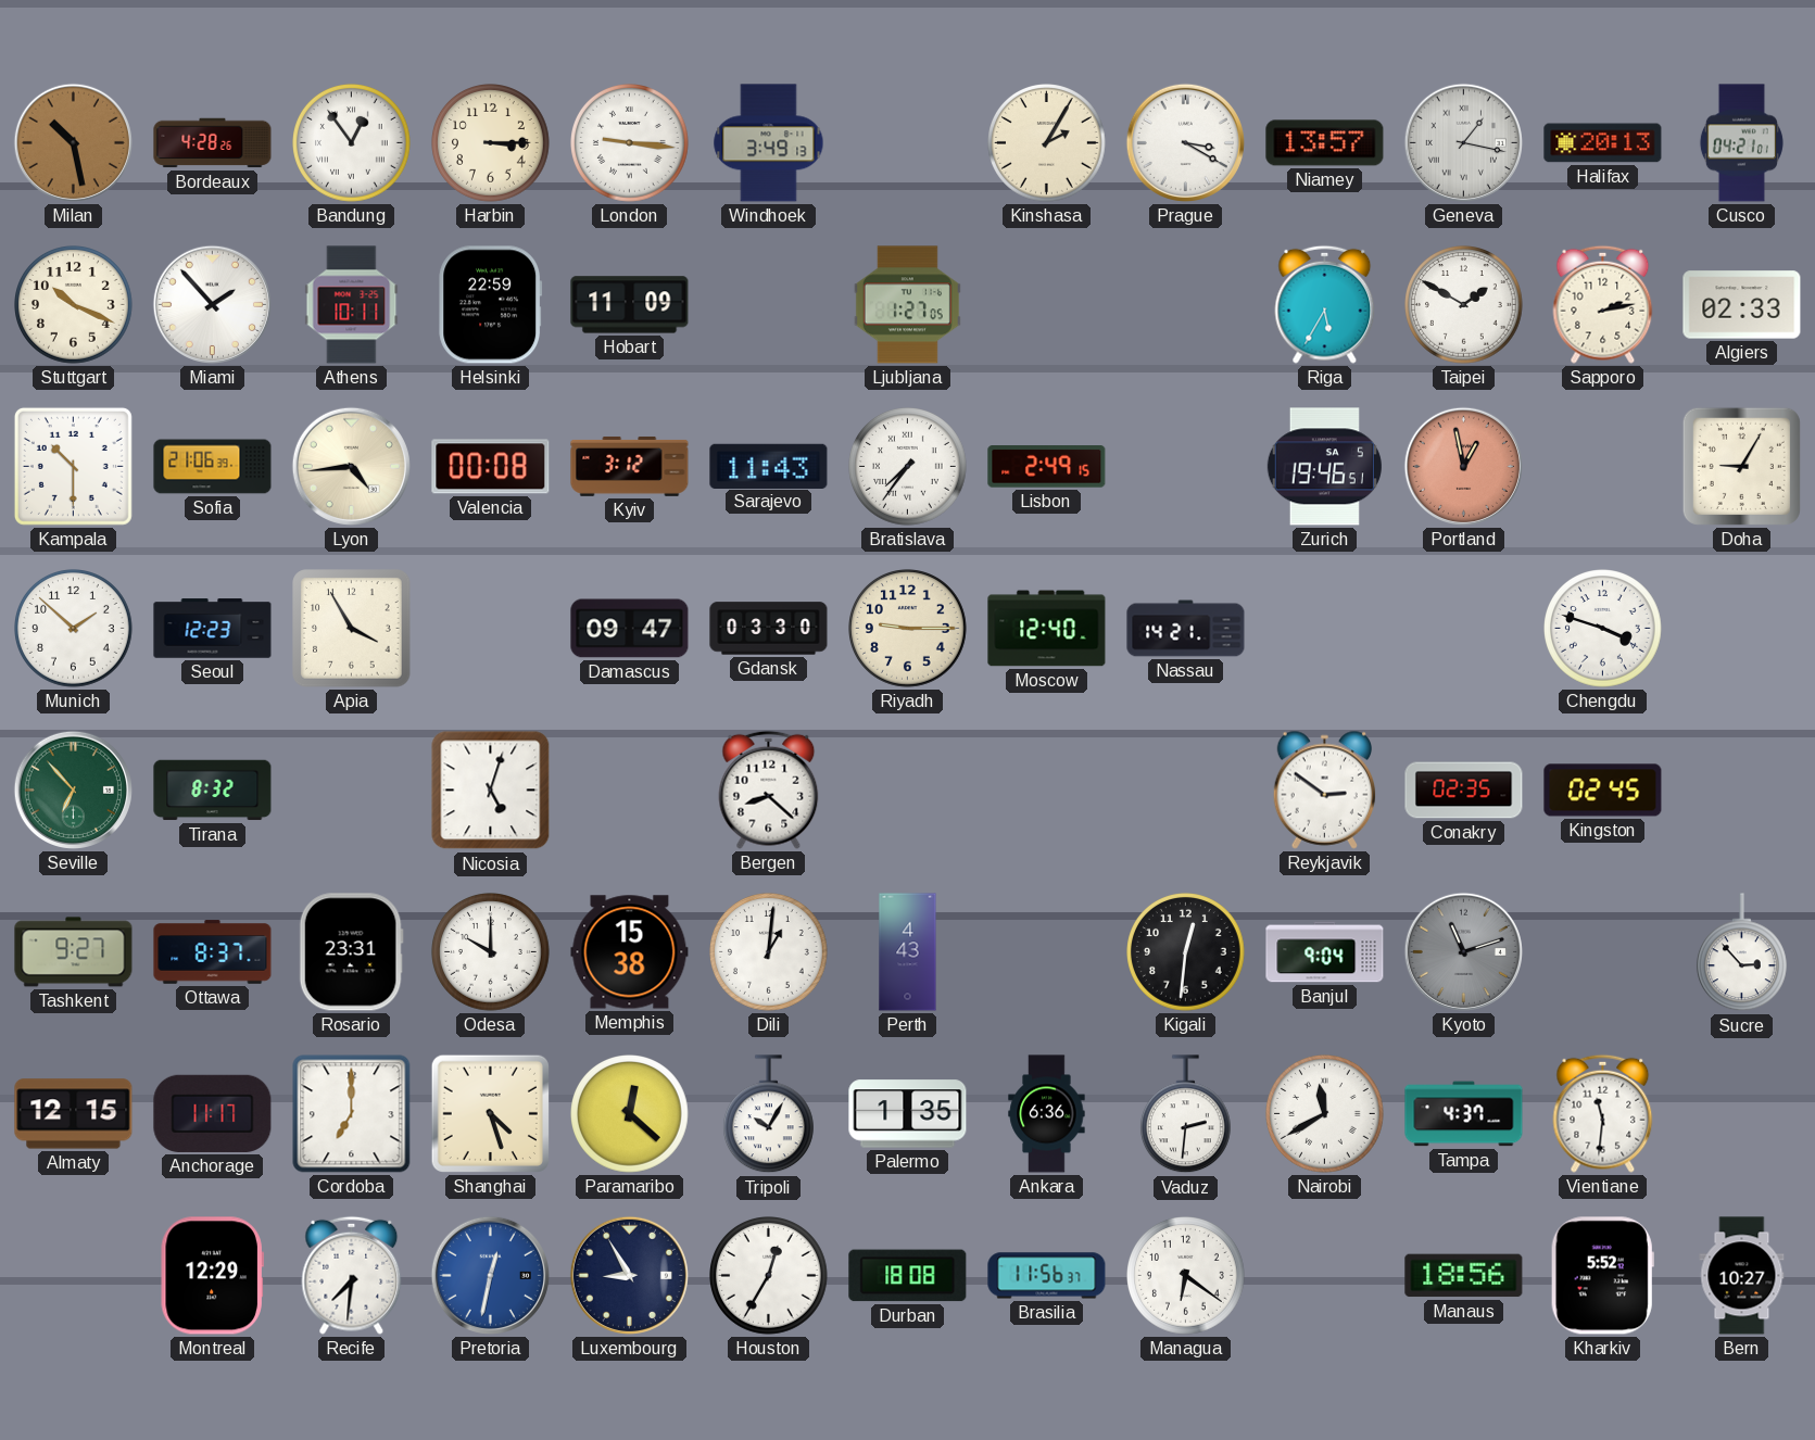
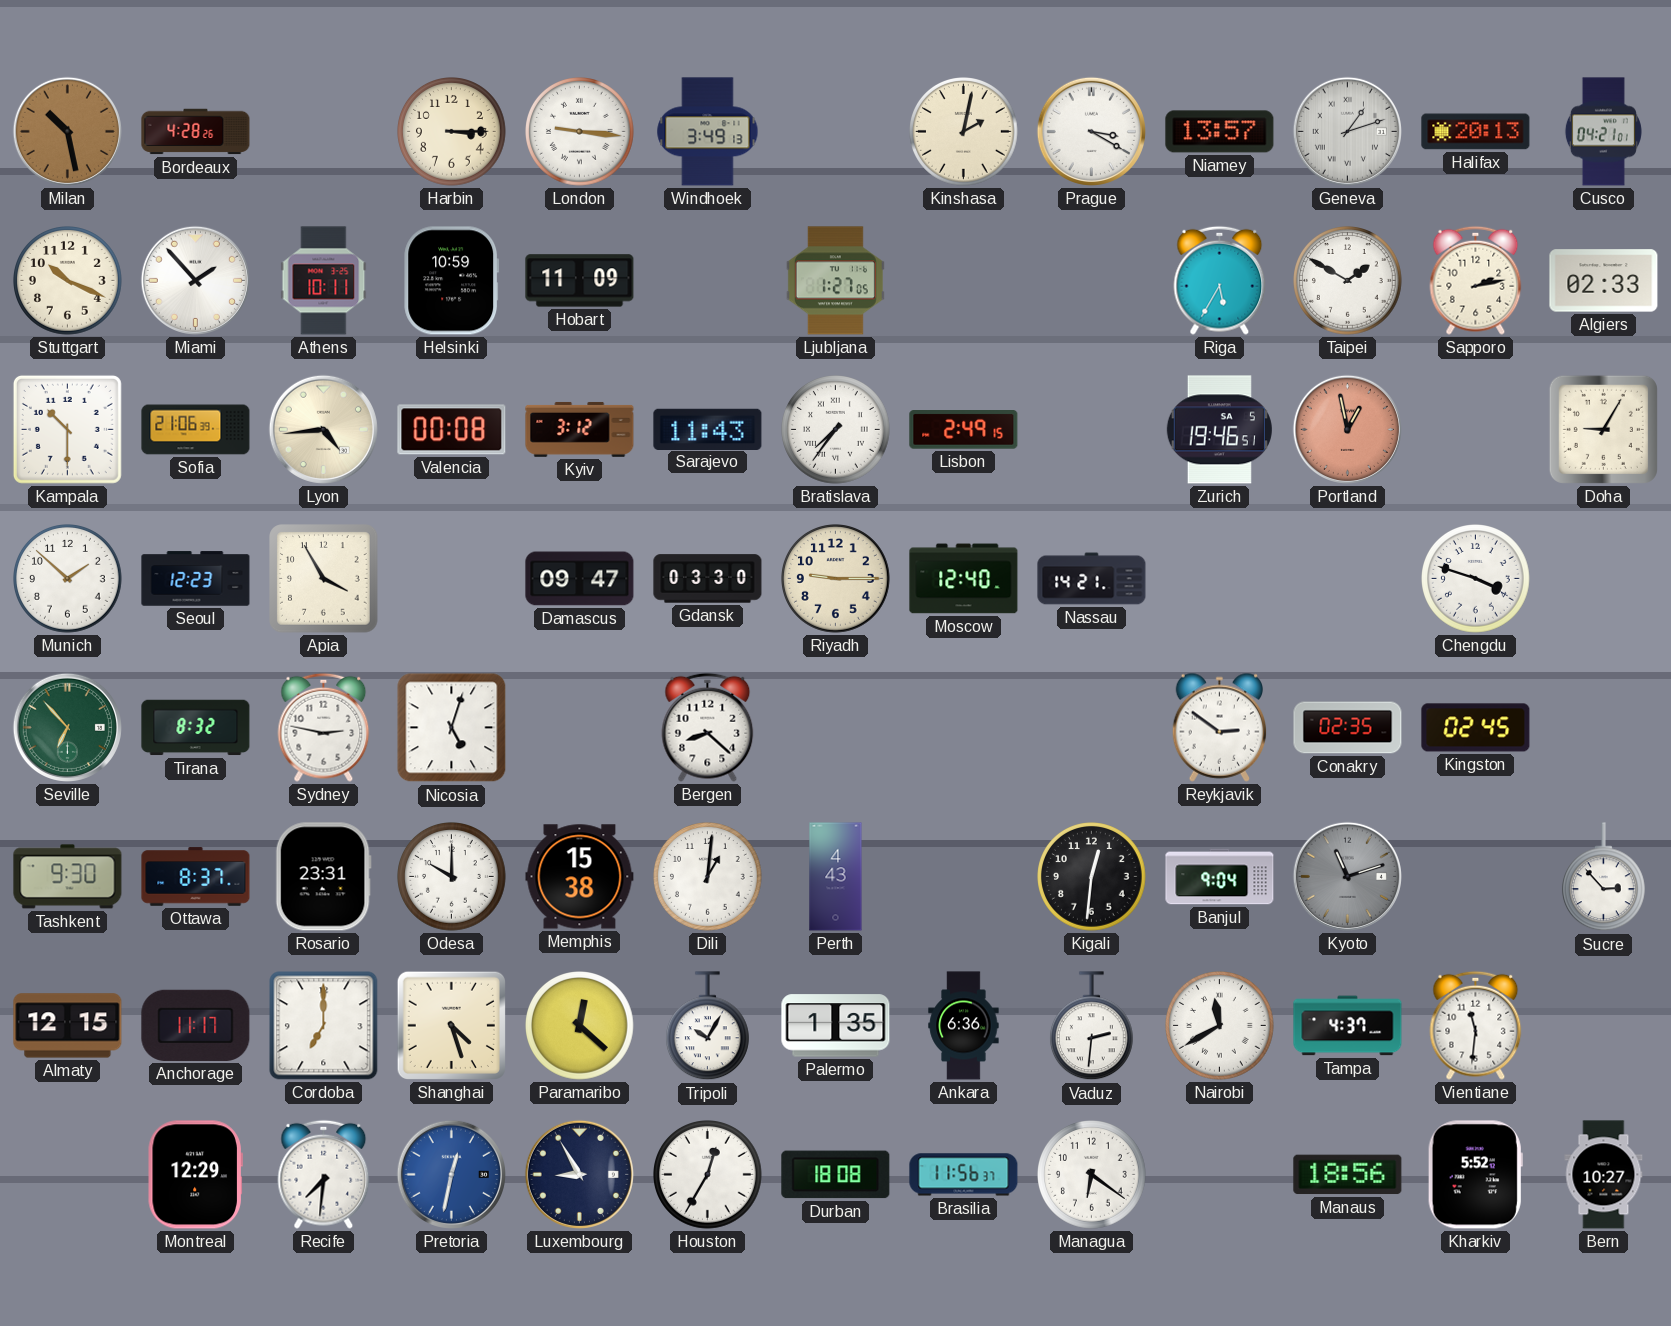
Bandung: 12:54 -> none
Kinshasa: 2:05 -> 2:02
Geneva: 1:17 -> 1:12
Helsinki: 22:59 -> 10:59
Sydney: none -> 2:47
Tashkent: 9:27 -> 9:30
